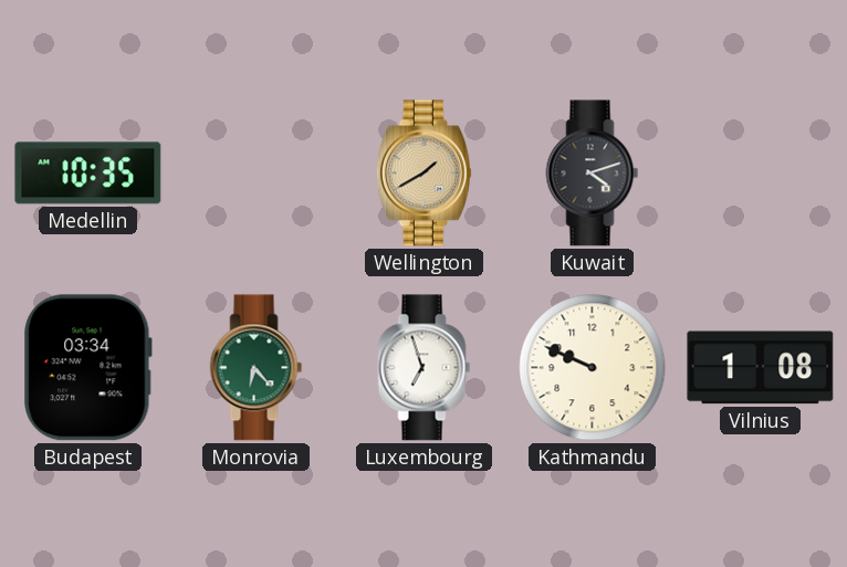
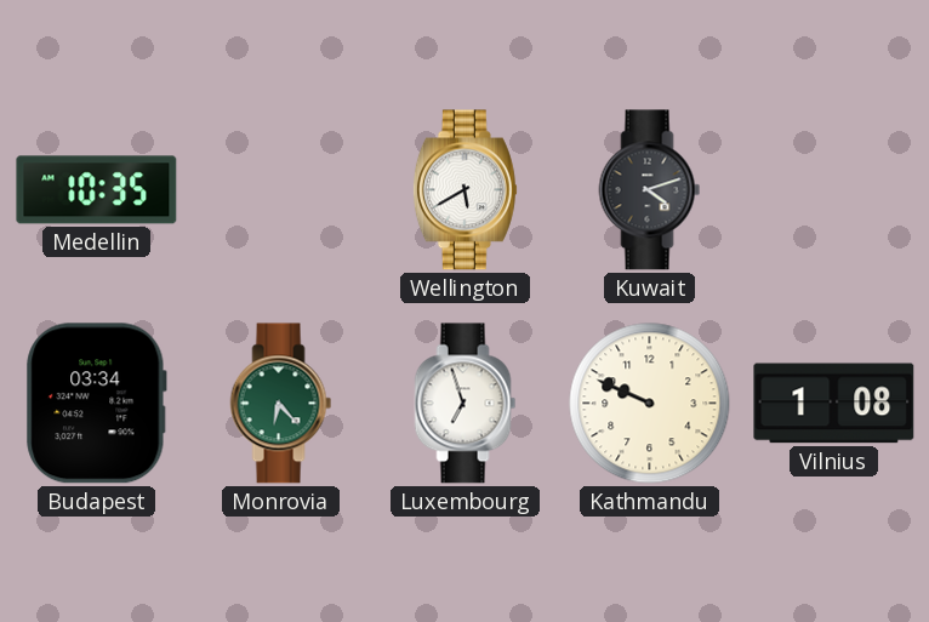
Wellington: 1:40 -> 5:40
Wellington dial: champagne -> white
